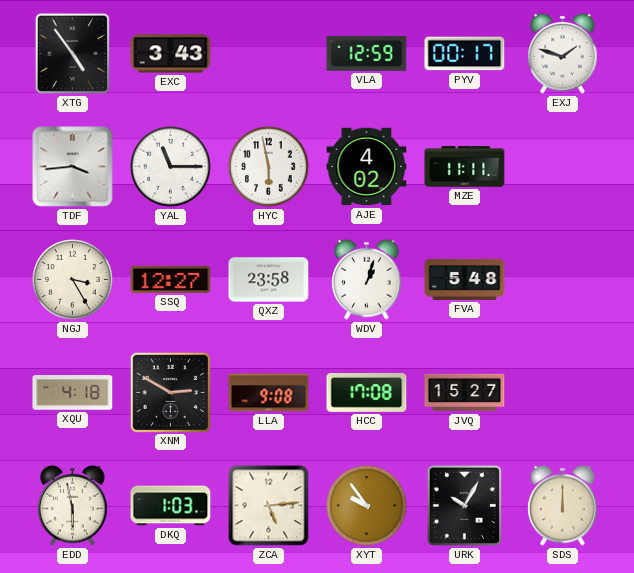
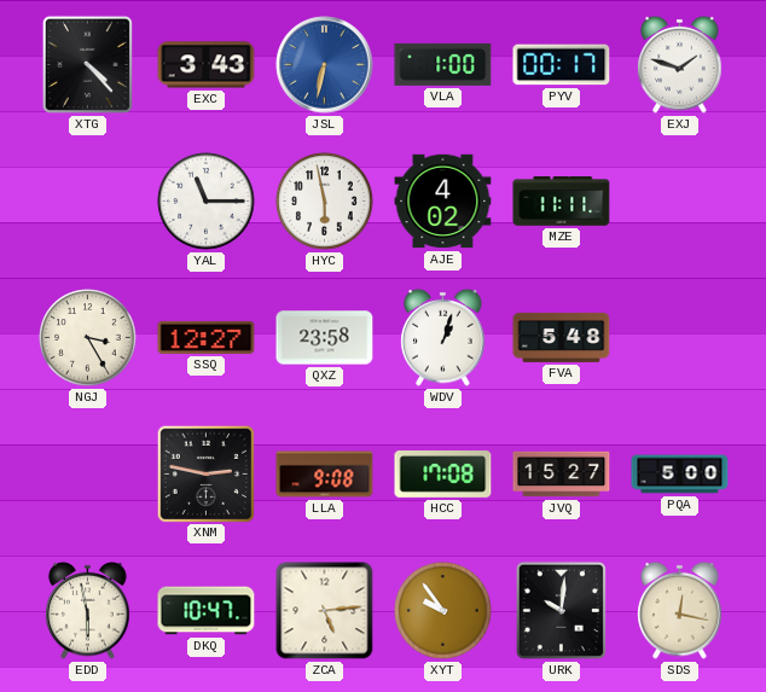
XTG: 4:54 -> 4:23
JSL: none -> 6:32
VLA: 12:59 -> 1:00
TDF: 3:44 -> none
XQU: 4:18 -> none
XNM: 2:50 -> 2:47
PQA: none -> 5:00
DKQ: 1:03 -> 10:47
URK: 10:05 -> 10:01
SDS: 12:00 -> 12:17
